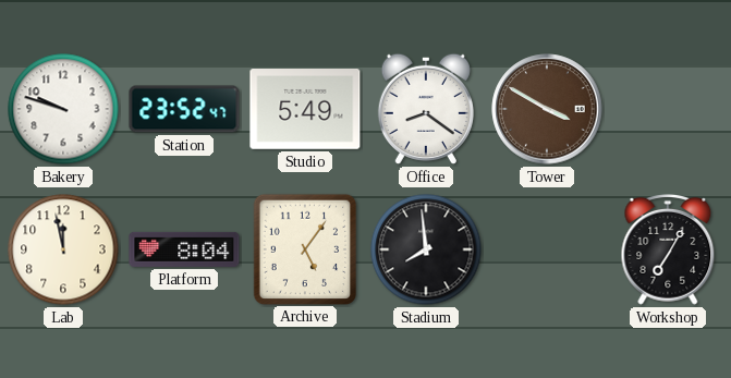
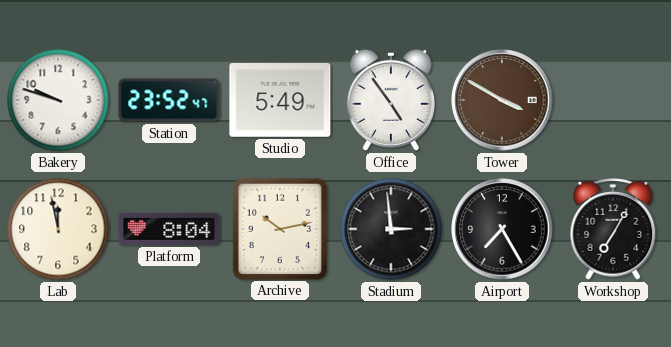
Office: 8:21 -> 4:54
Archive: 5:06 -> 10:13
Stadium: 7:59 -> 2:59
Airport: none -> 7:25
